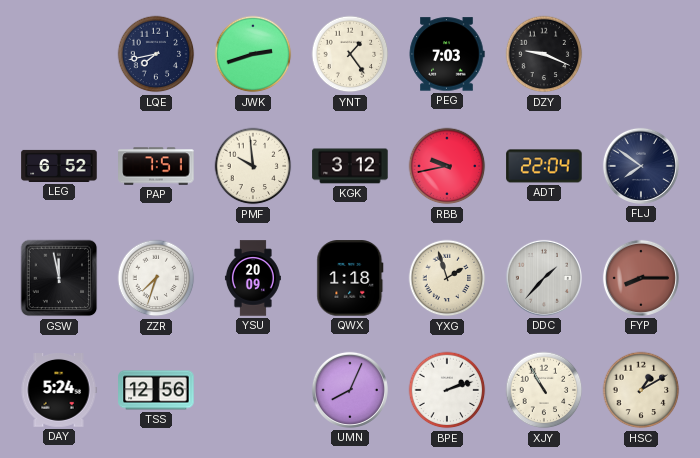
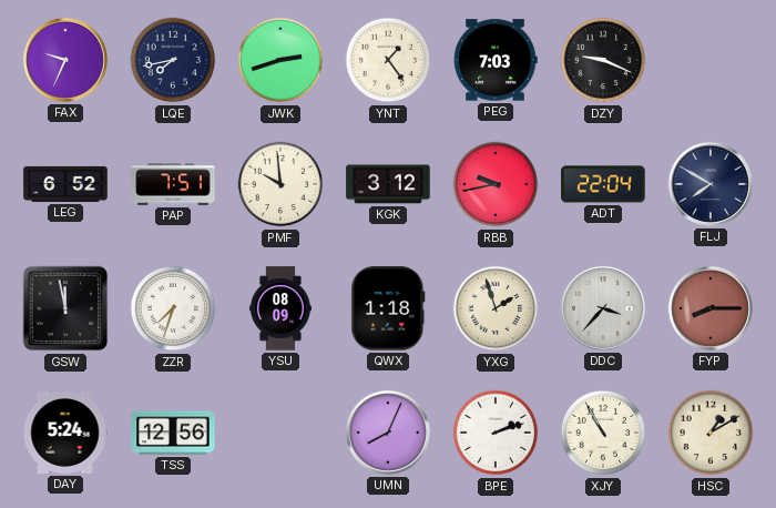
FAX: none -> 9:34
FLJ: 7:51 -> 7:50
YSU: 20:09 -> 08:09
DDC: 1:37 -> 3:37
